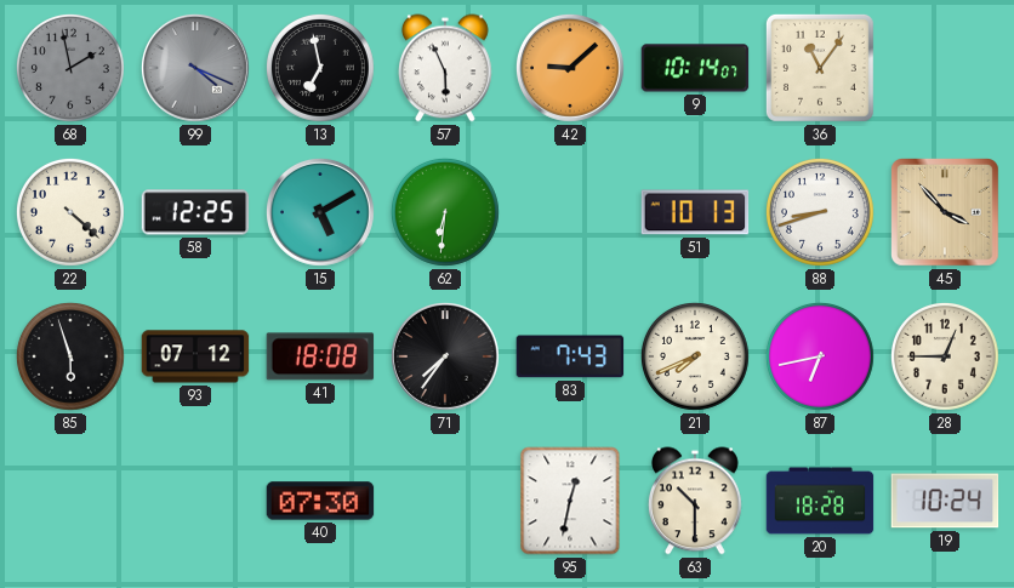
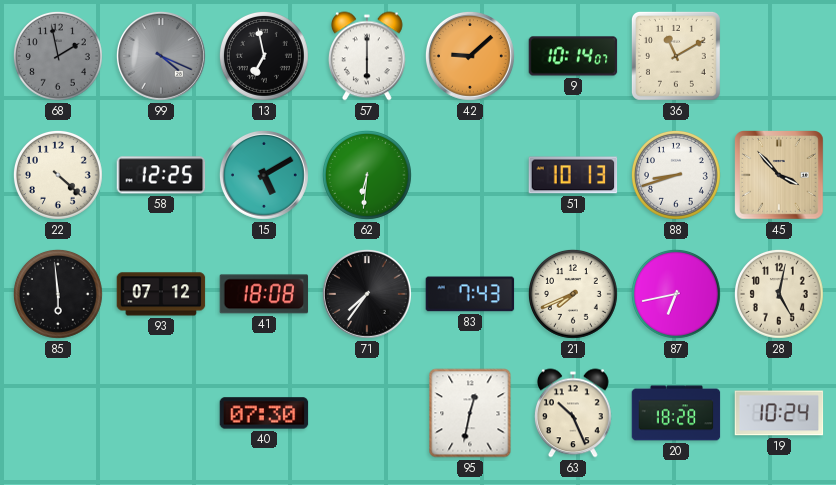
57: 5:56 -> 6:00
36: 11:06 -> 11:10
85: 5:57 -> 5:59
28: 12:45 -> 5:02
63: 10:30 -> 10:26
